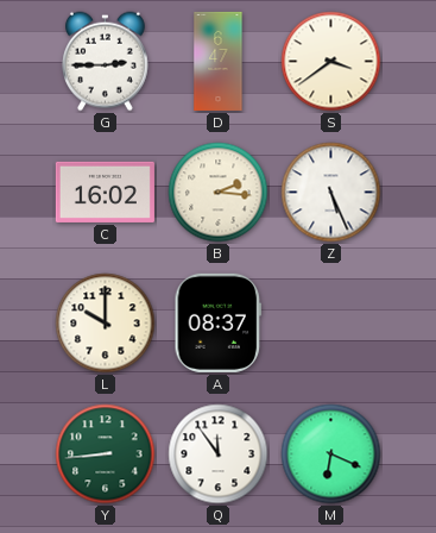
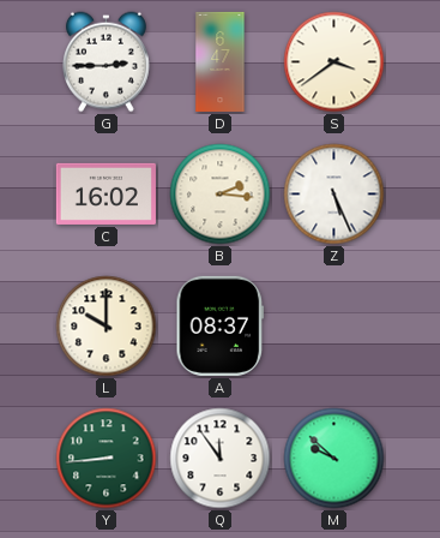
M: 6:19 -> 9:52
